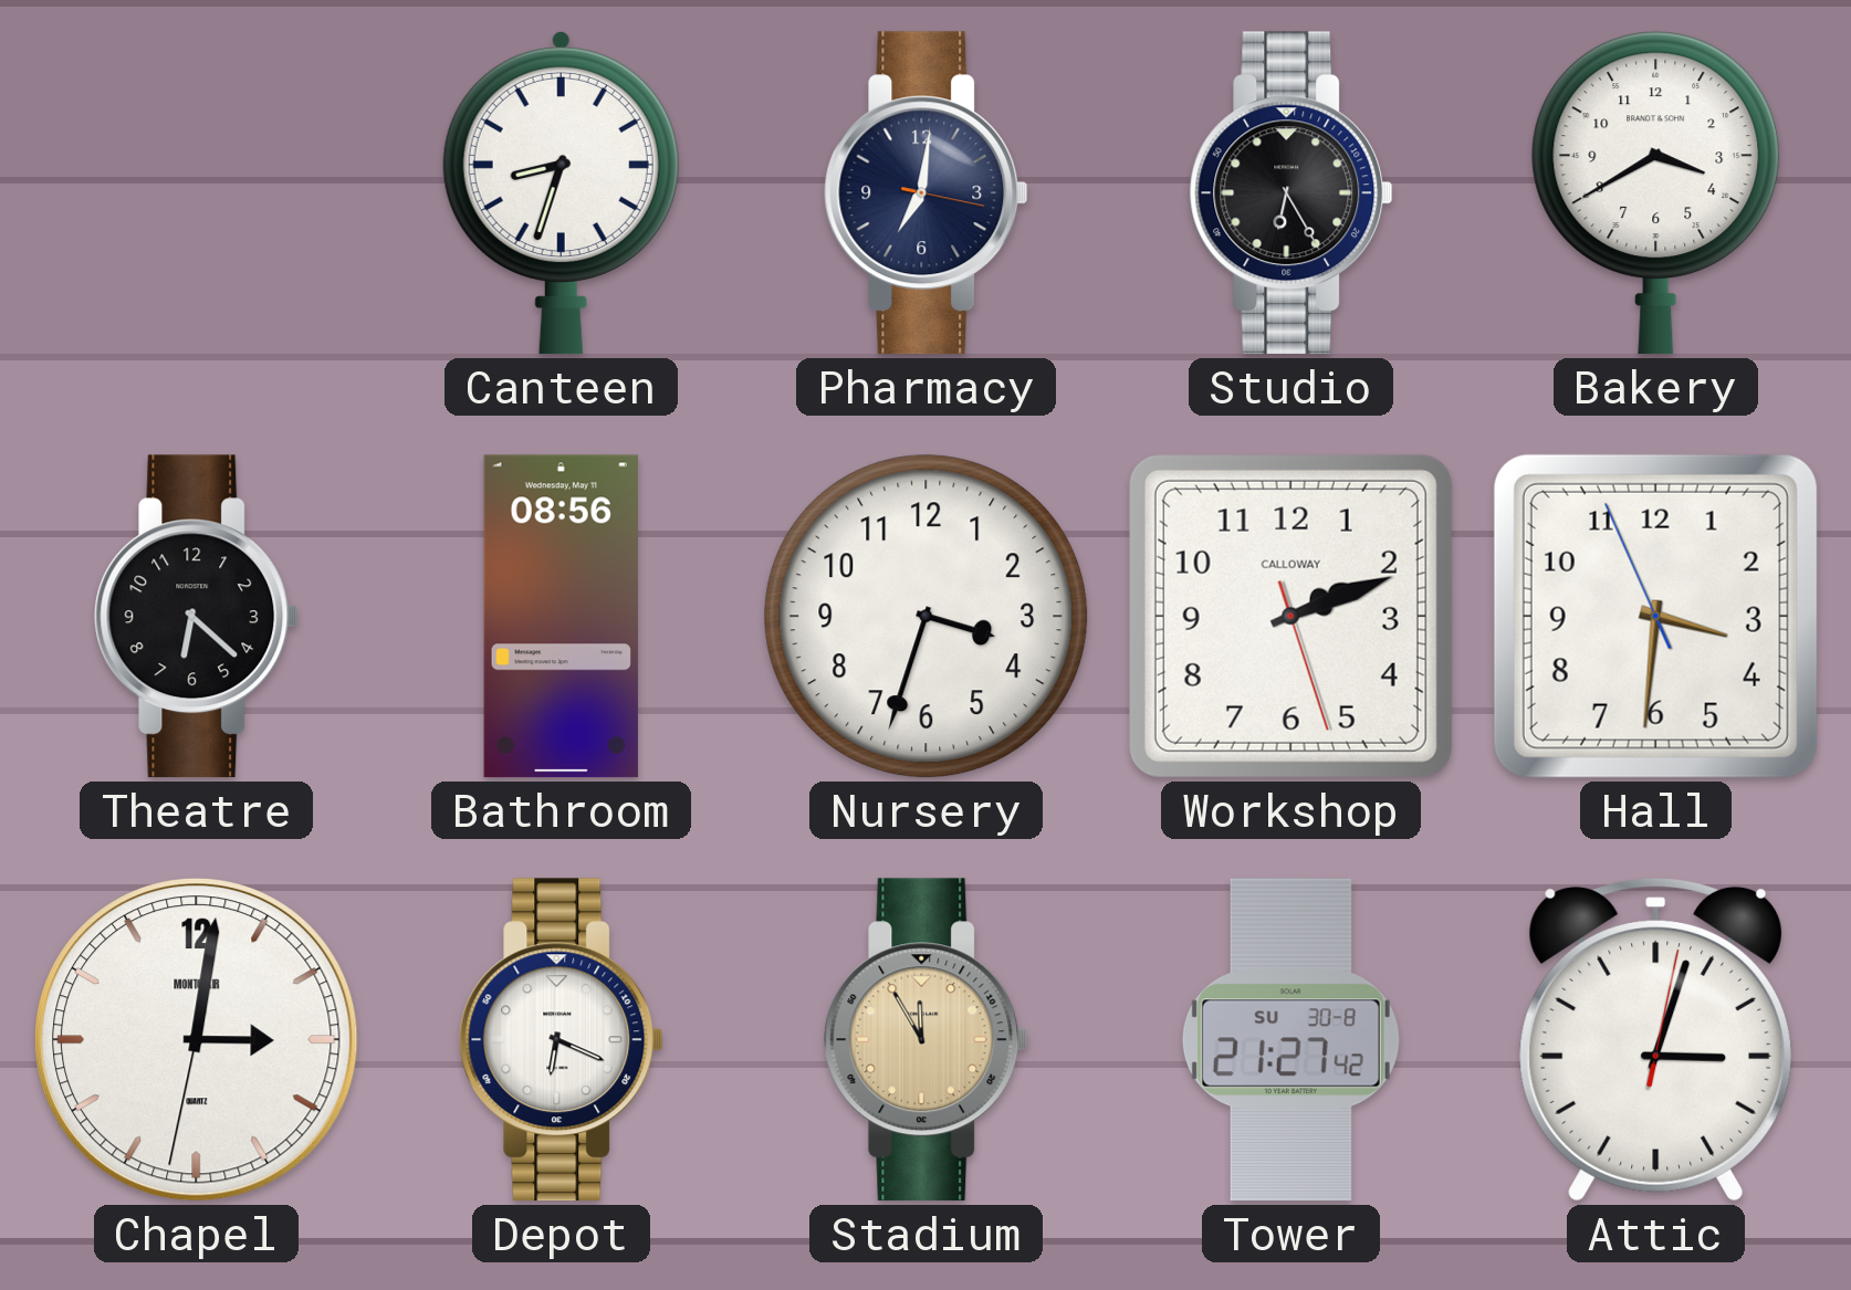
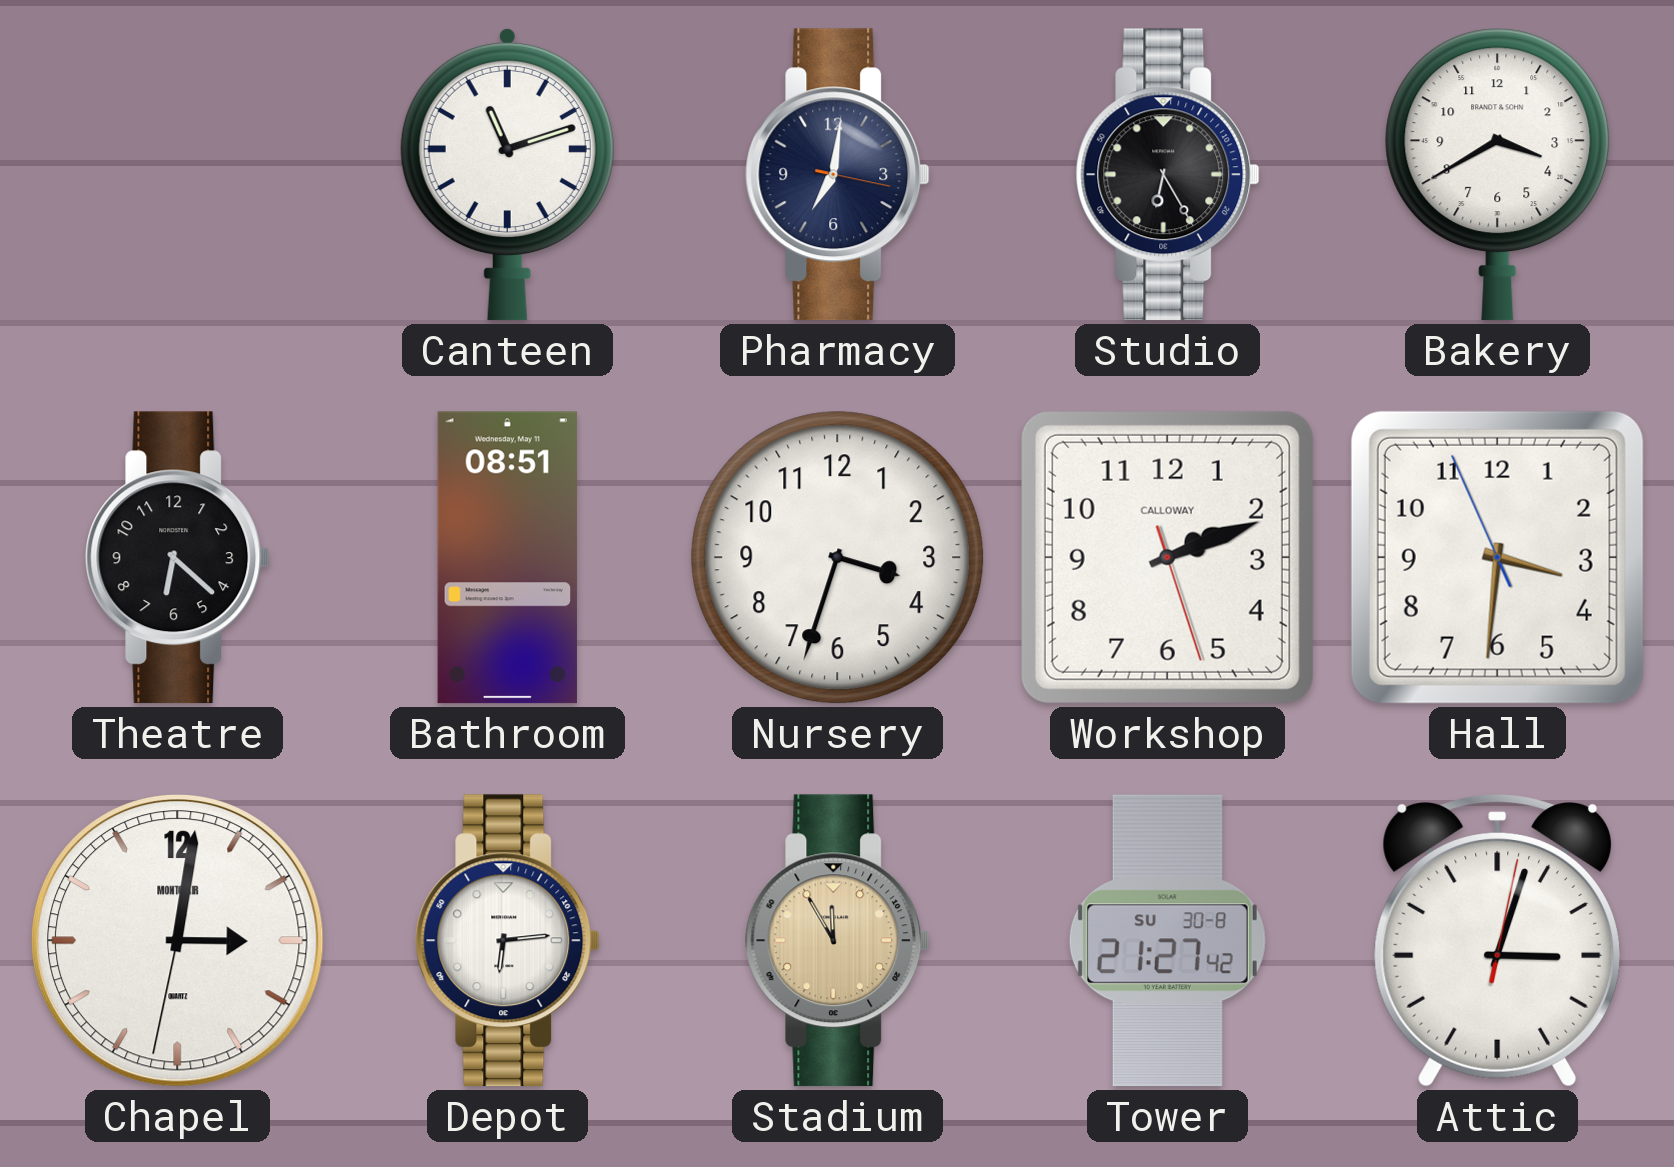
Canteen: 8:33 -> 11:12
Bathroom: 08:56 -> 08:51
Depot: 6:19 -> 6:14
